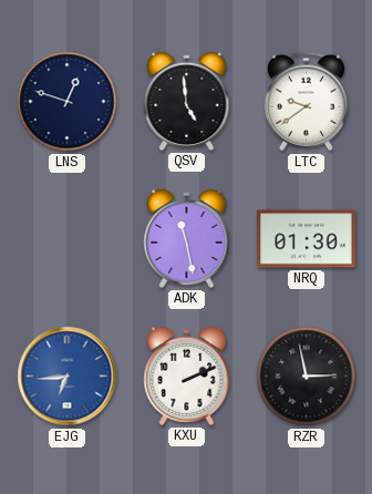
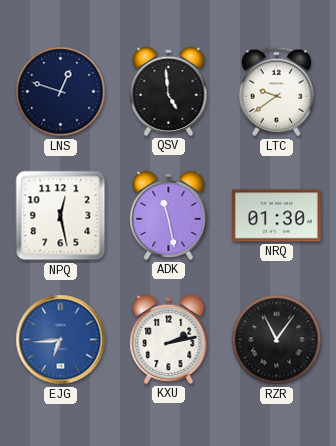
NPQ: none -> 12:28
KXU: 2:11 -> 2:13
RZR: 2:58 -> 11:06
